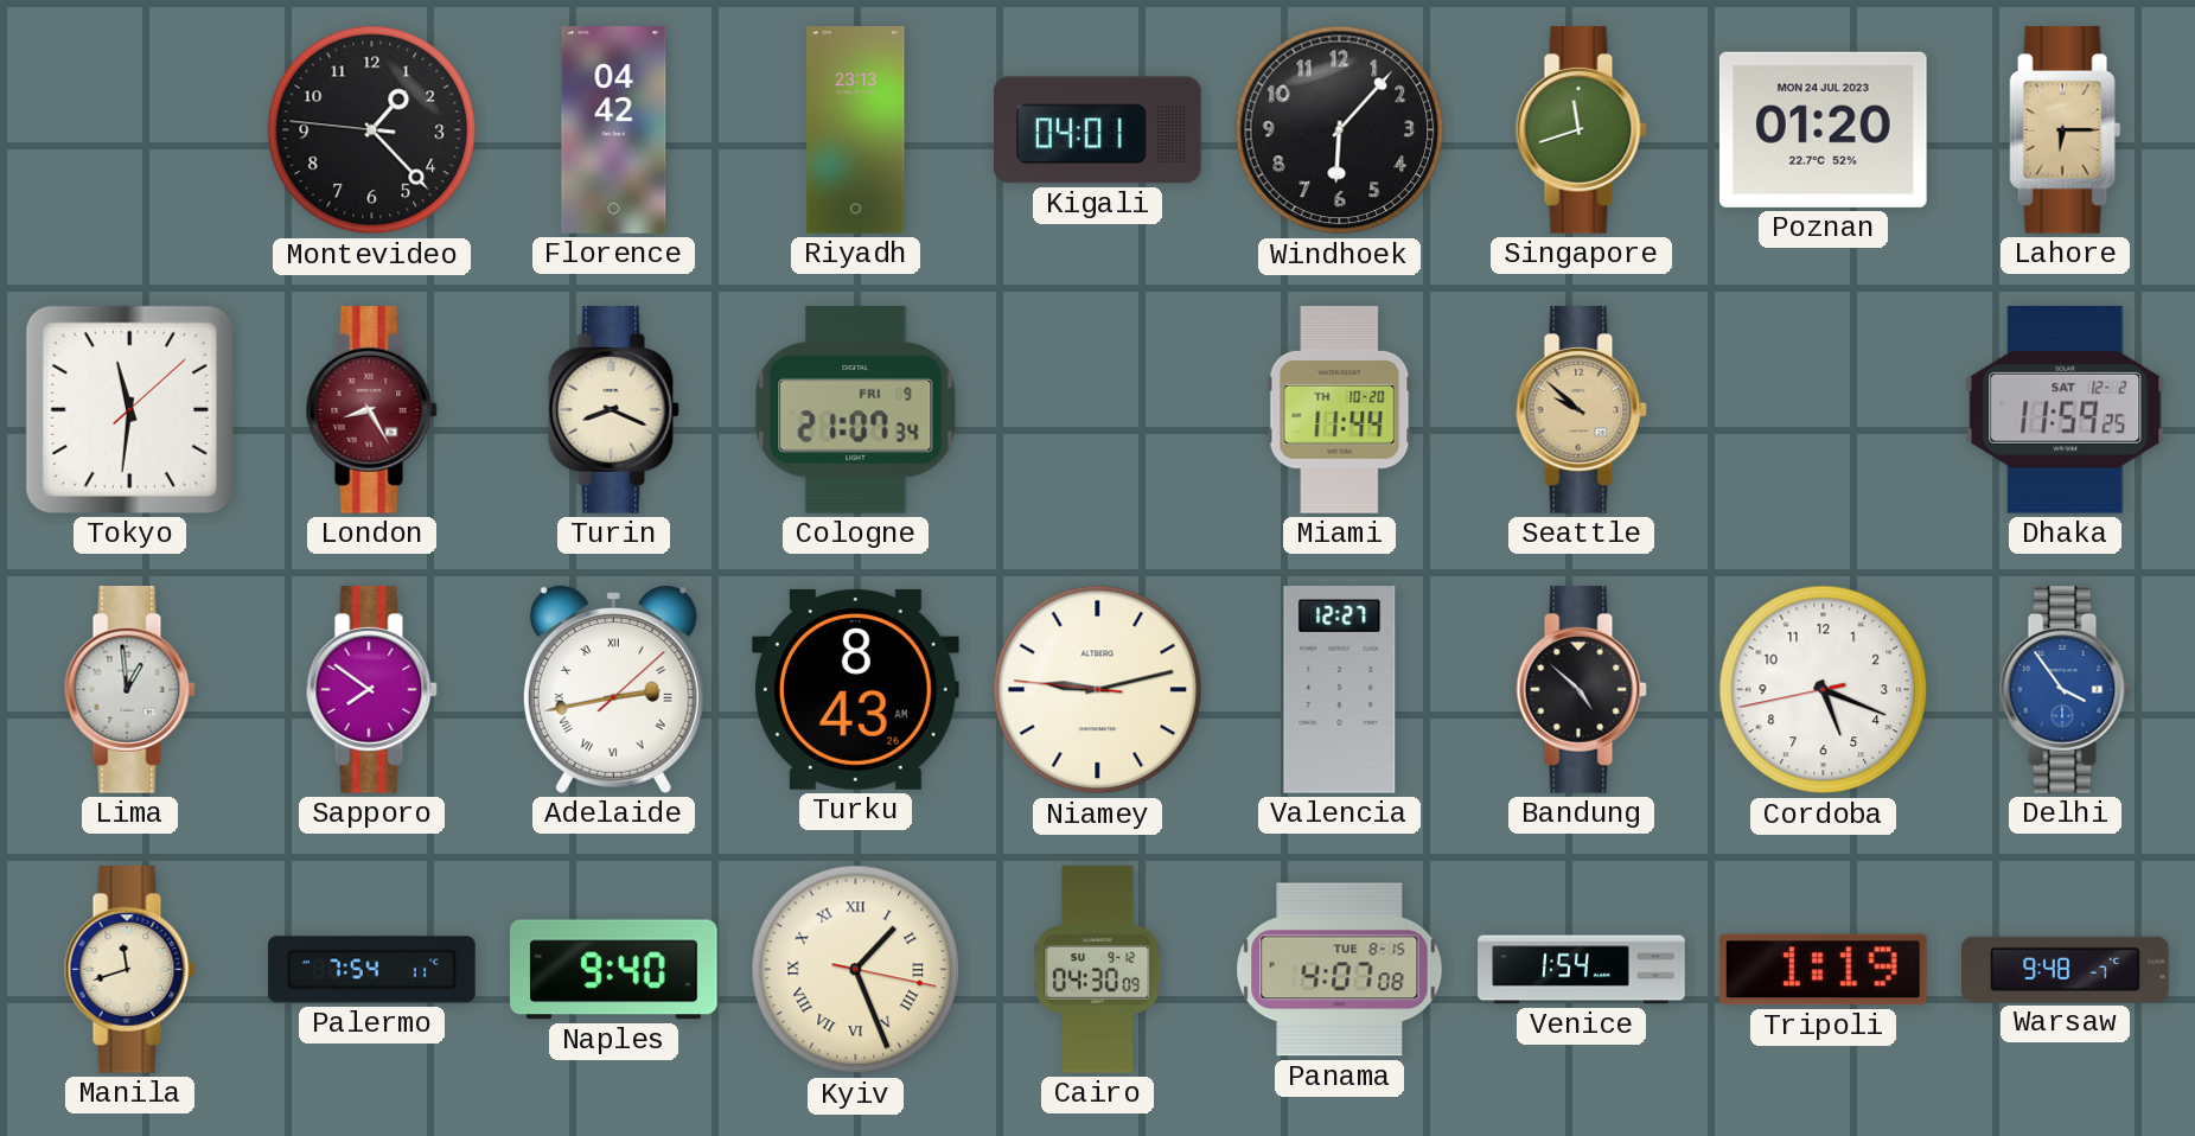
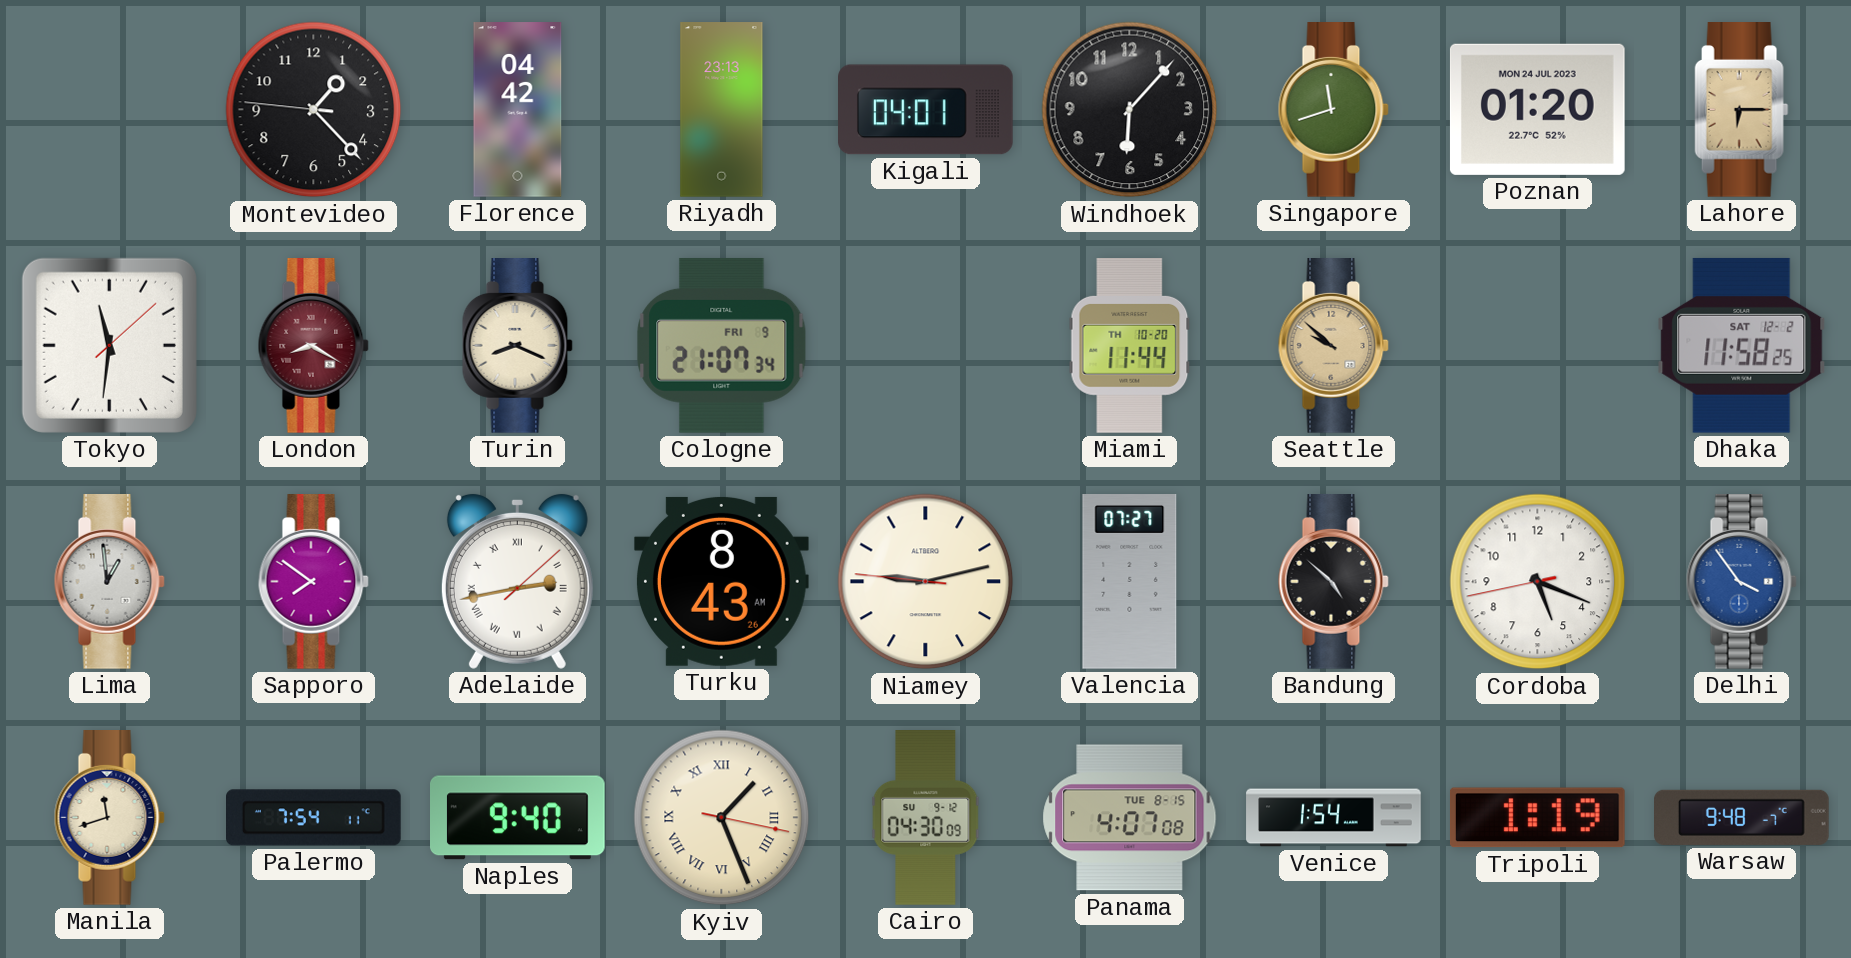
London: 8:25 -> 8:20
Dhaka: 11:59 -> 11:58
Valencia: 12:27 -> 07:27
